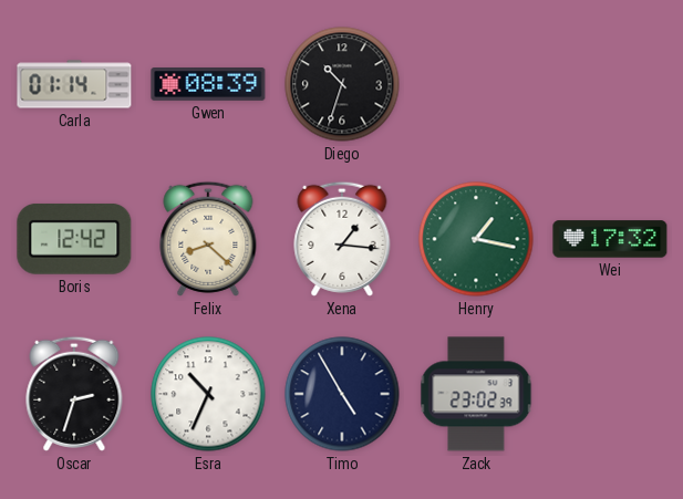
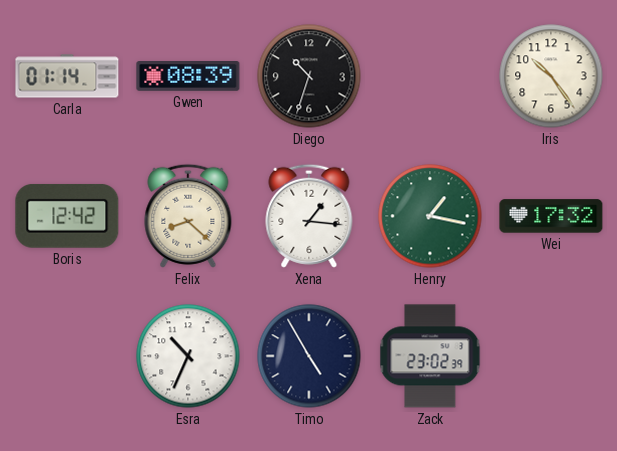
Iris: none -> 10:24
Oscar: 2:33 -> none
